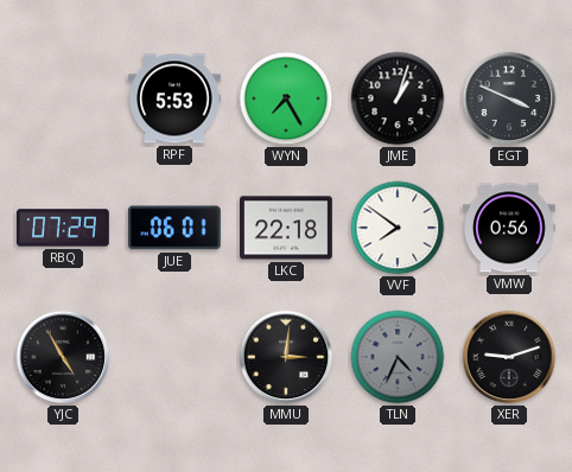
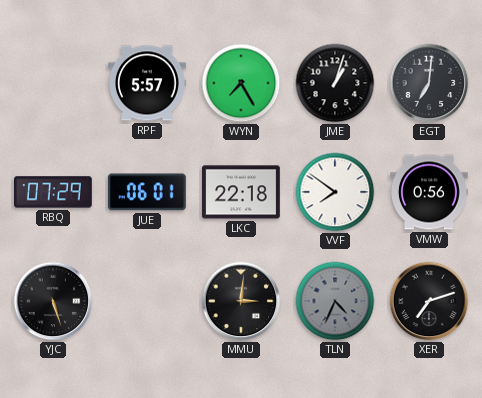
RPF: 5:53 -> 5:57
EGT: 3:49 -> 7:01
YJC: 4:55 -> 5:27
XER: 9:12 -> 7:12
